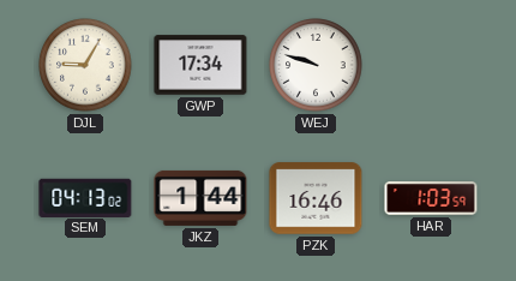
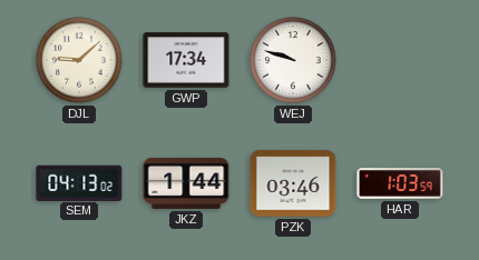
DJL: 9:05 -> 9:08
PZK: 16:46 -> 03:46
